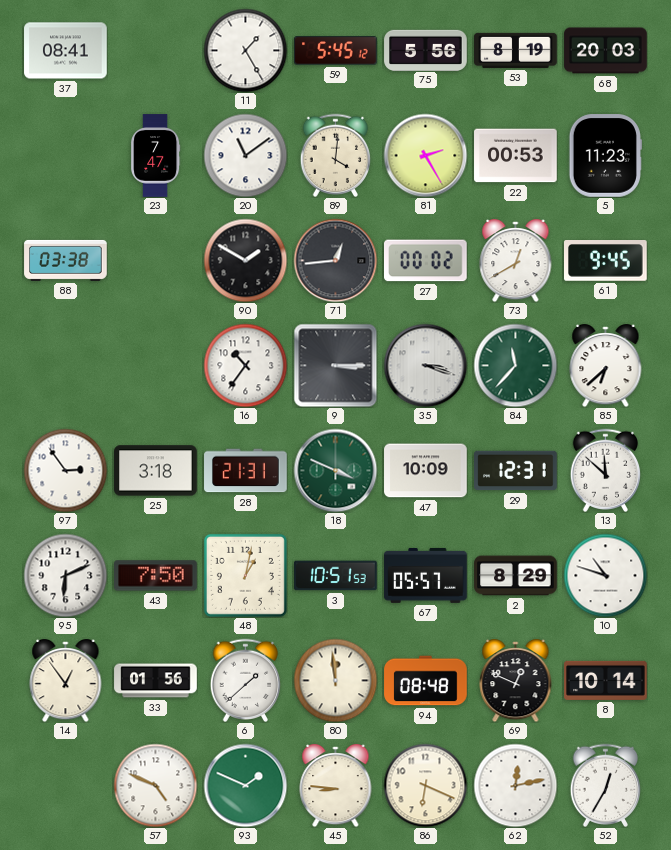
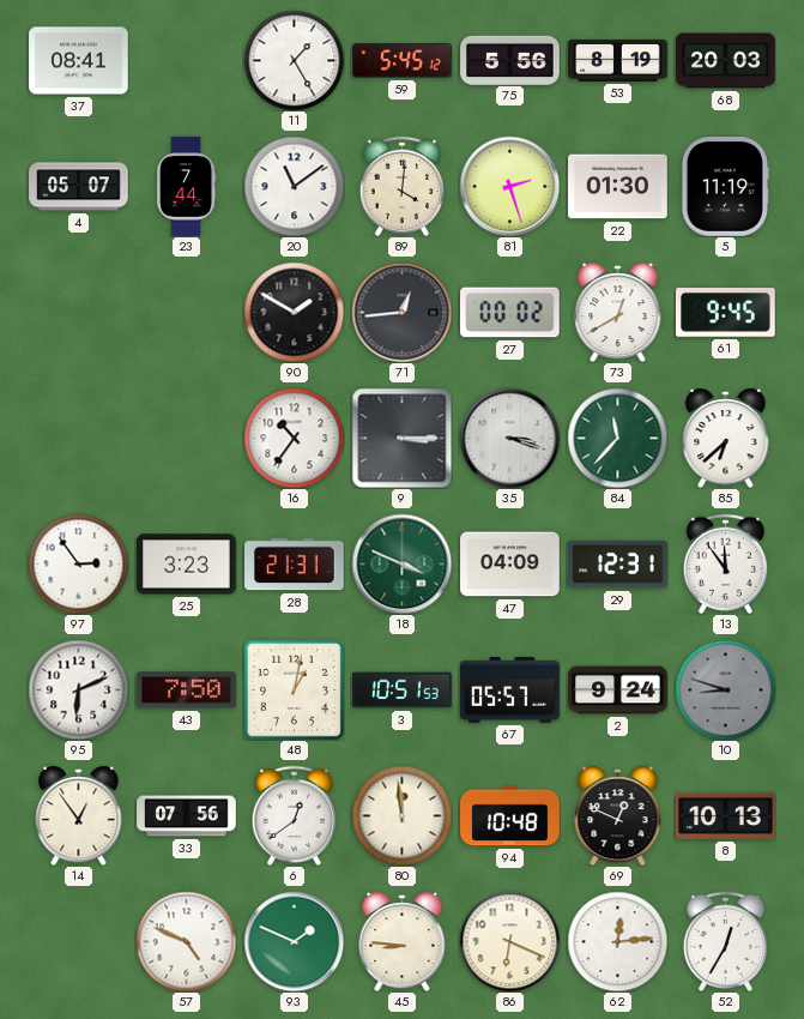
4: none -> 05:07
23: 7:47 -> 7:44
81: 2:25 -> 2:27
22: 00:53 -> 01:30
5: 11:23 -> 11:19
88: 03:38 -> none
25: 3:18 -> 3:23
47: 10:09 -> 04:09
13: 11:52 -> 11:54
2: 8:29 -> 9:24
10: 10:48 -> 8:48
10 dial: white -> grey
33: 01:56 -> 07:56
6: 1:38 -> 12:39
94: 08:48 -> 10:48
8: 10:14 -> 10:13
62: 12:13 -> 12:14
